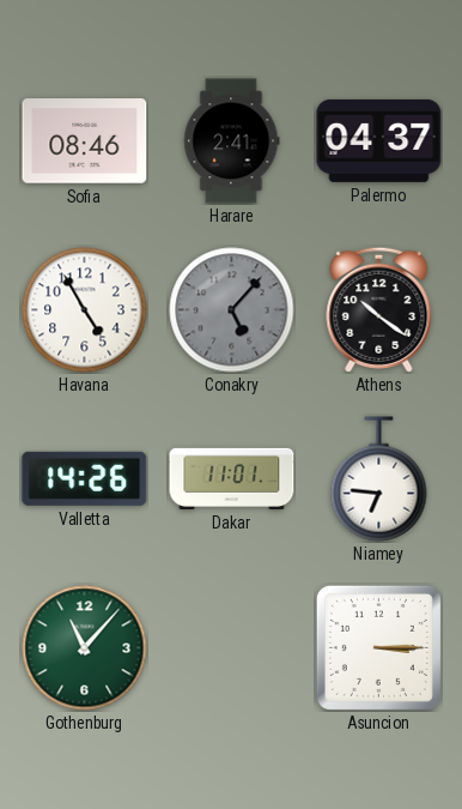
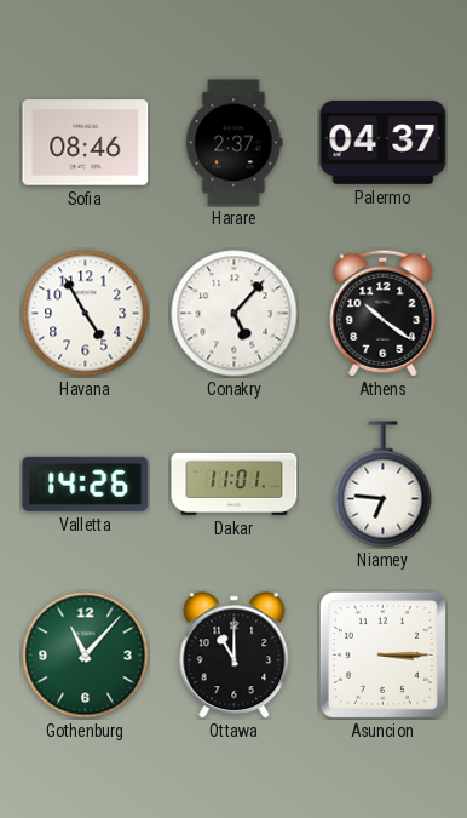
Harare: 2:41 -> 2:37
Conakry dial: grey -> white
Ottawa: none -> 11:00
